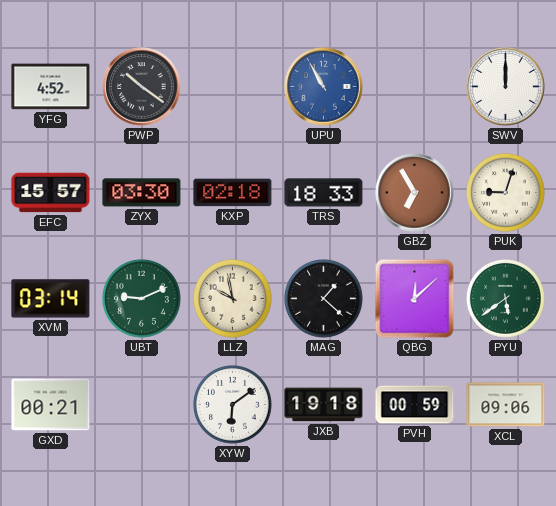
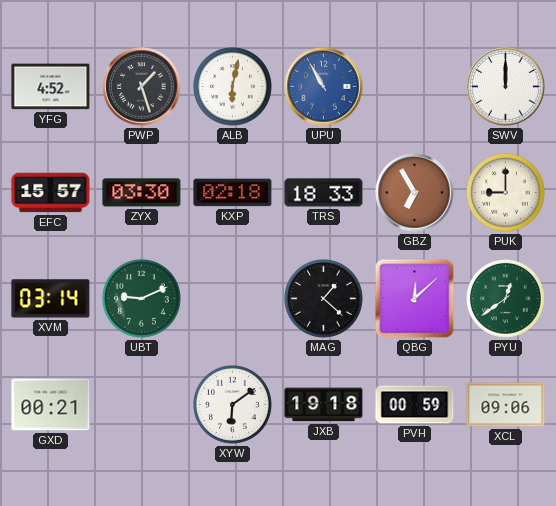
PWP: 10:21 -> 1:27
ALB: none -> 6:02
PUK: 9:03 -> 9:00
LLZ: 9:58 -> none
PYU: 5:39 -> 12:39
